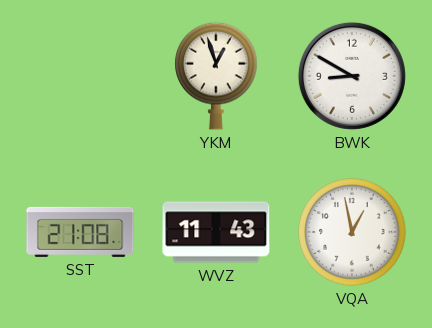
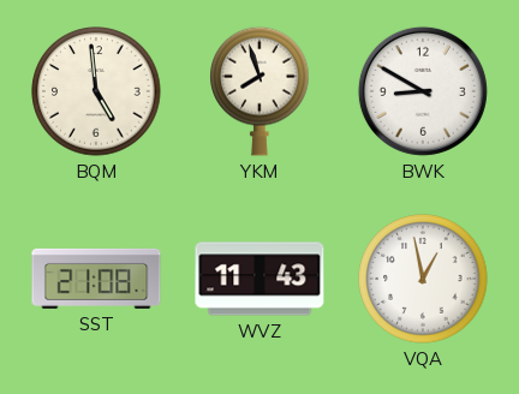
BQM: none -> 4:59
YKM: 12:57 -> 7:57
